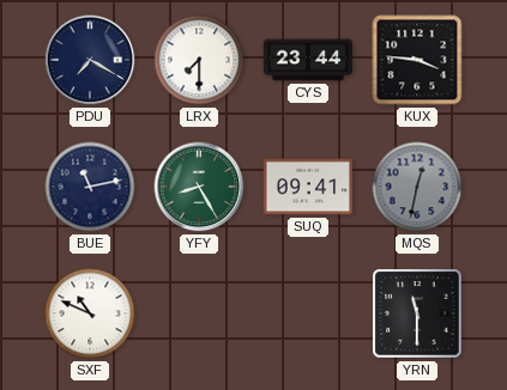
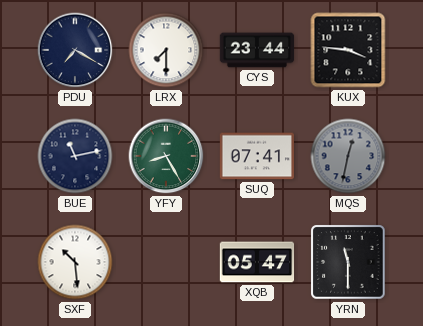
SUQ: 09:41 -> 07:41
SXF: 10:49 -> 10:29
XQB: none -> 05:47
